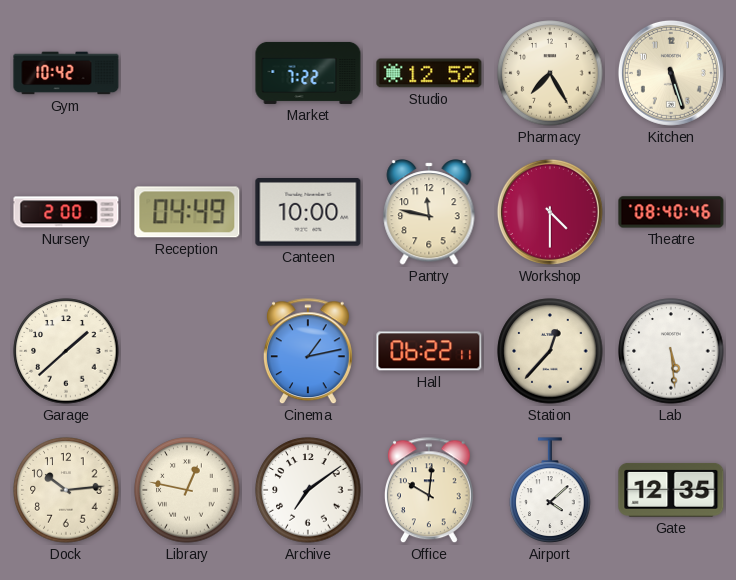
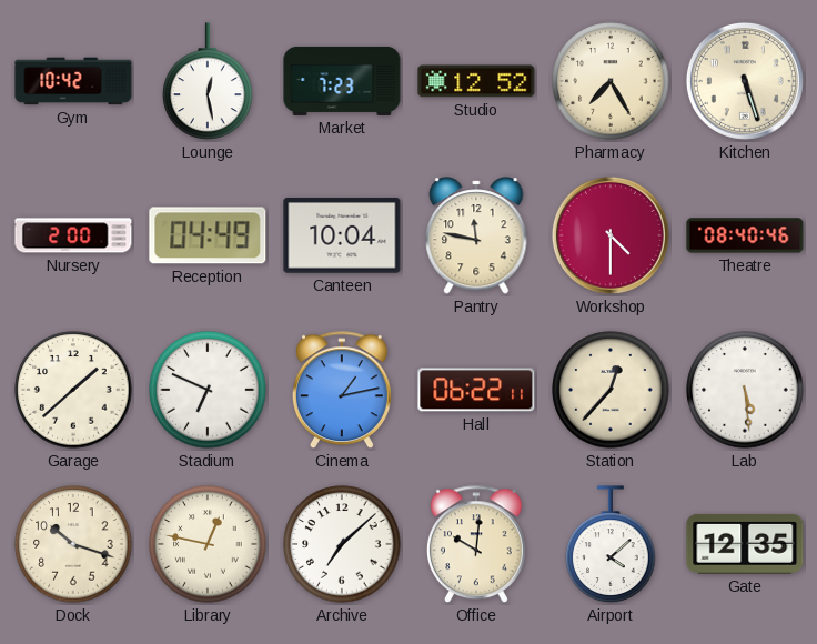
Lounge: none -> 12:28
Market: 7:22 -> 7:23
Canteen: 10:00 -> 10:04
Stadium: none -> 6:49
Dock: 10:14 -> 10:18
Archive: 7:09 -> 7:08
